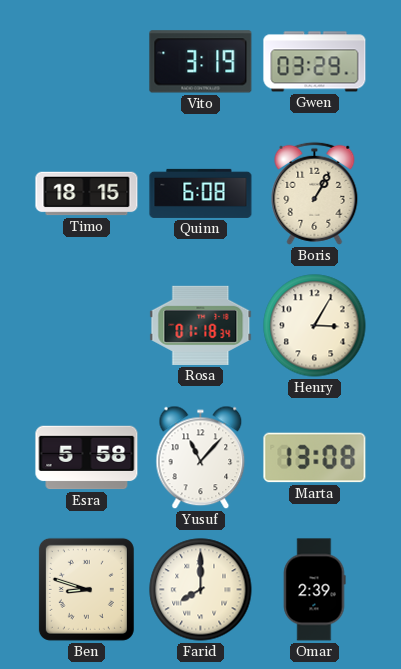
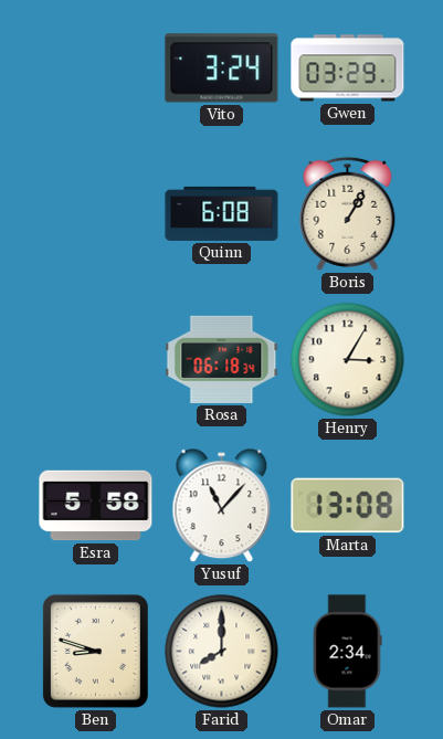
Vito: 3:19 -> 3:24
Timo: 18:15 -> none
Rosa: 01:18 -> 06:18
Omar: 2:39 -> 2:34
